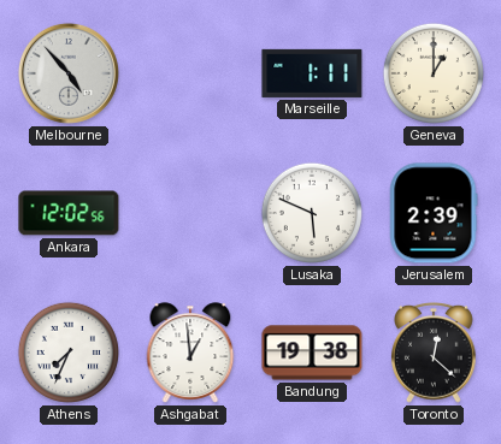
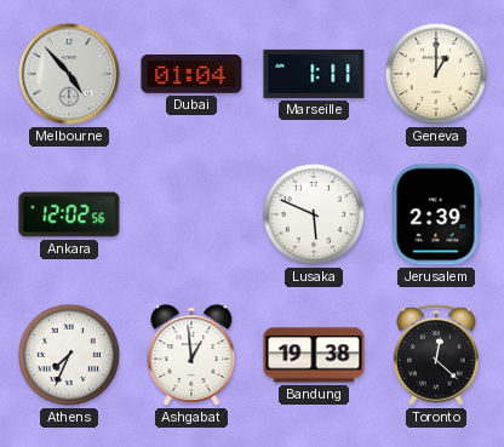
Dubai: none -> 01:04
